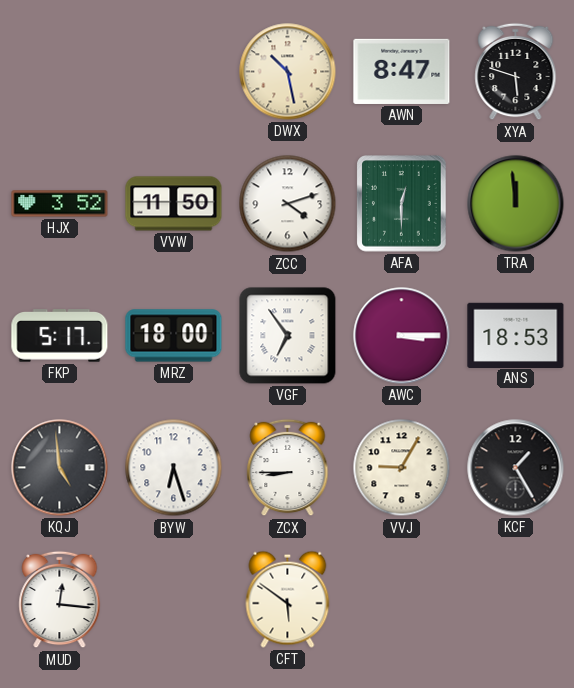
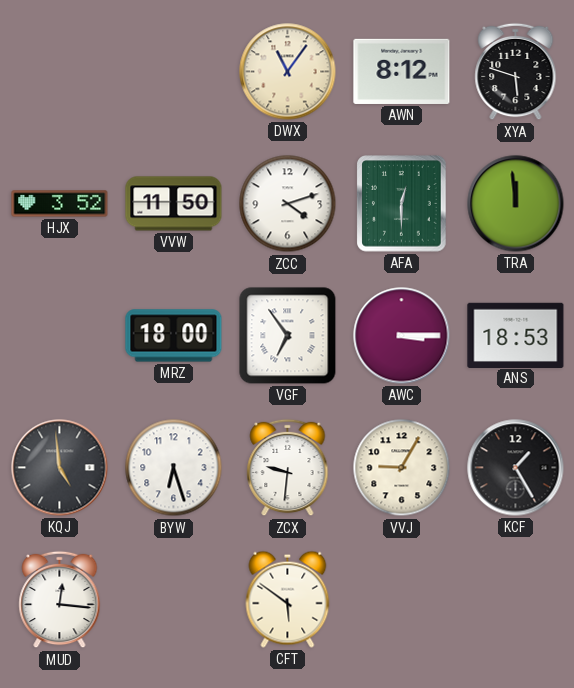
DWX: 10:28 -> 11:06
AWN: 8:47 -> 8:12
FKP: 5:17 -> none
ZCX: 8:45 -> 9:31
